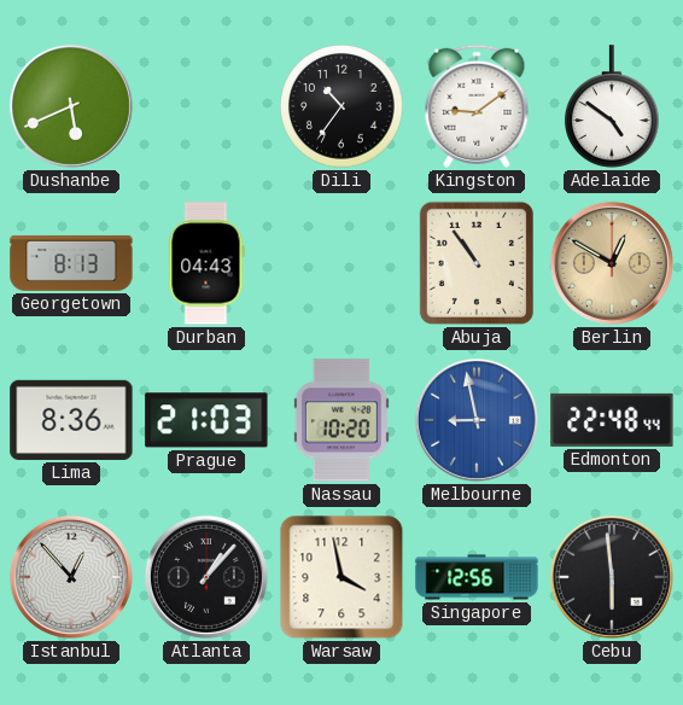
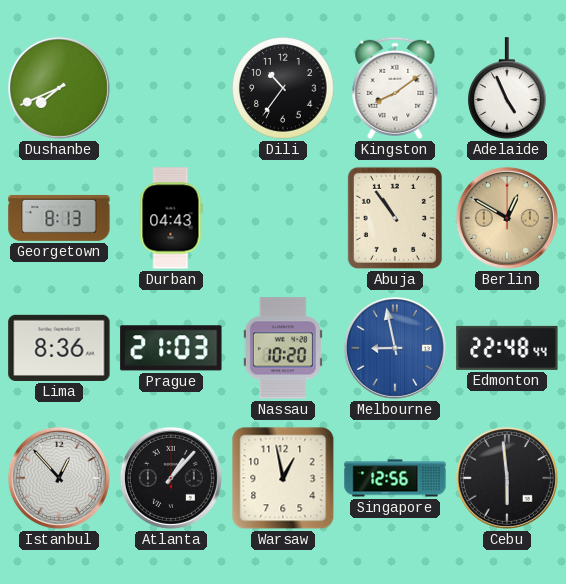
Dushanbe: 5:41 -> 7:41
Kingston: 9:09 -> 8:09
Adelaide: 4:51 -> 4:56
Warsaw: 3:58 -> 12:58
